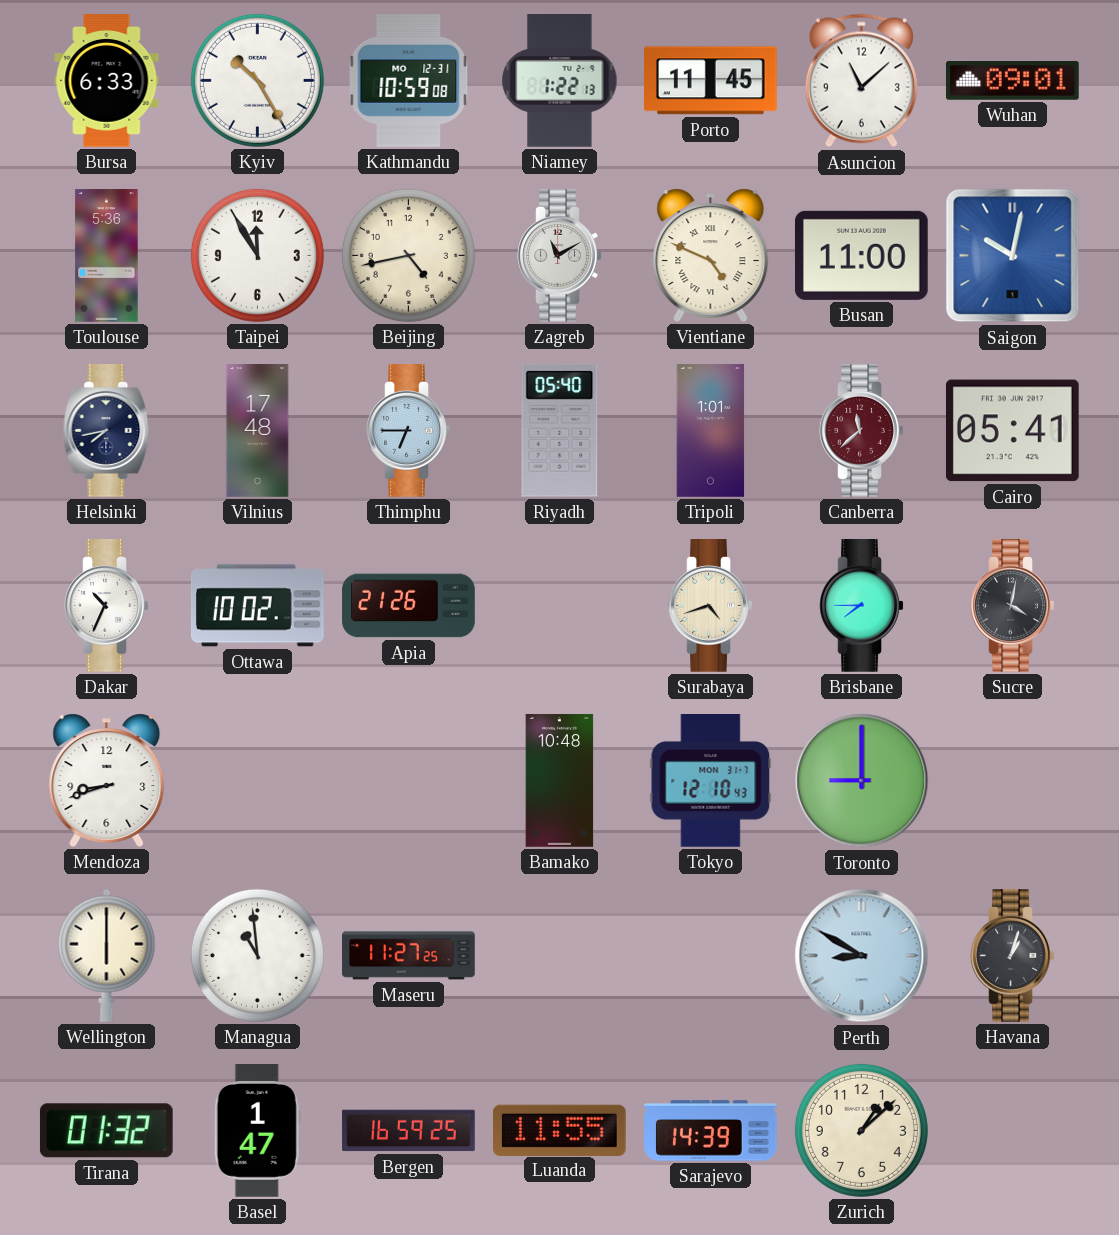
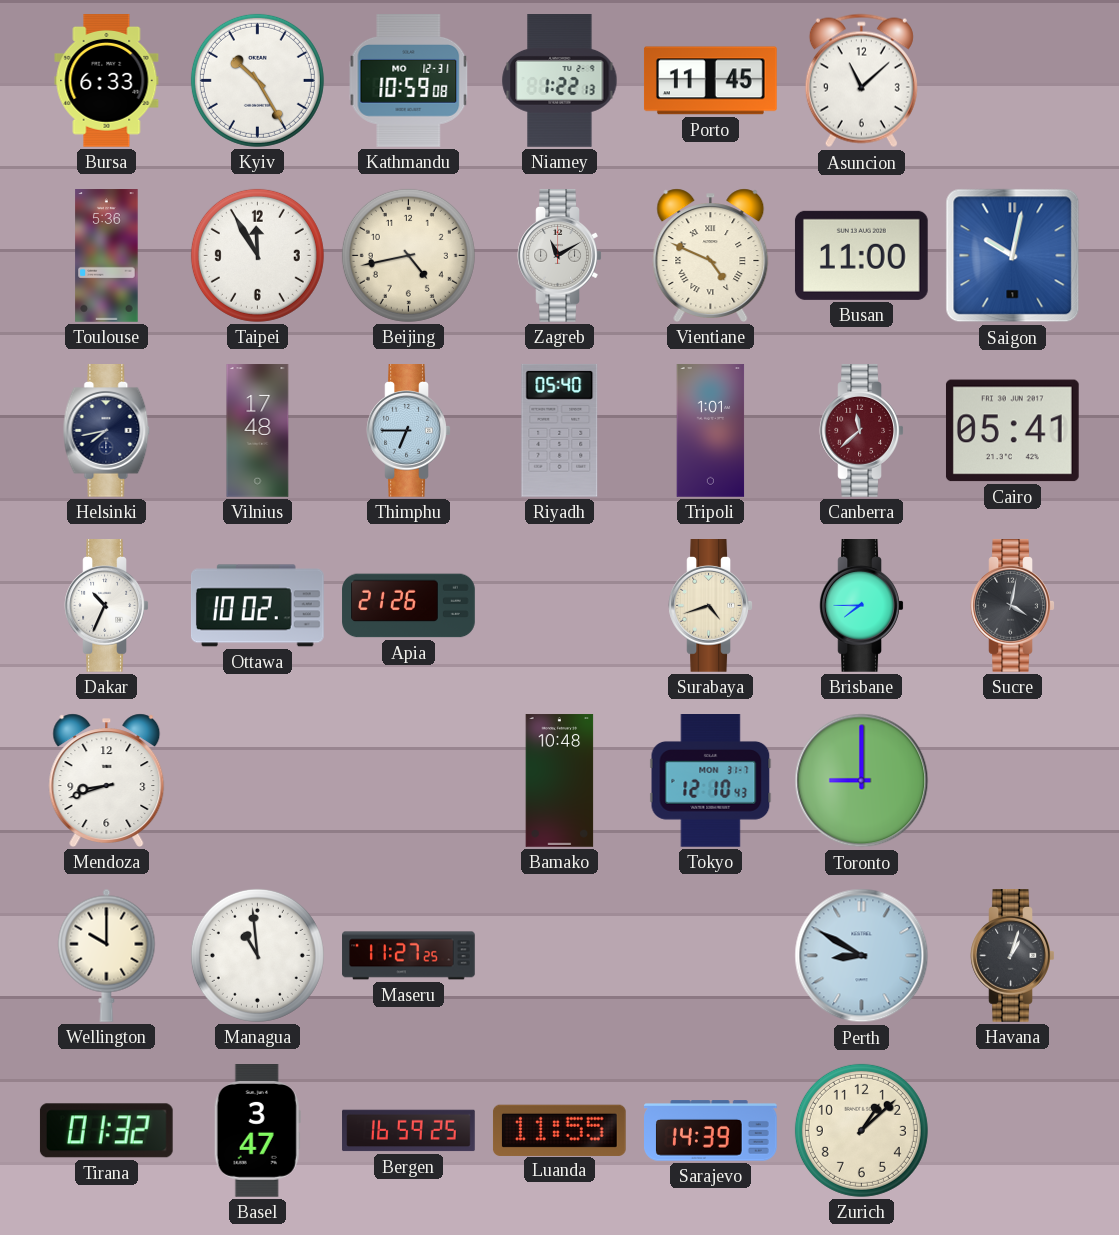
Wuhan: 09:01 -> none
Wellington: 6:00 -> 10:00
Basel: 1:47 -> 3:47
